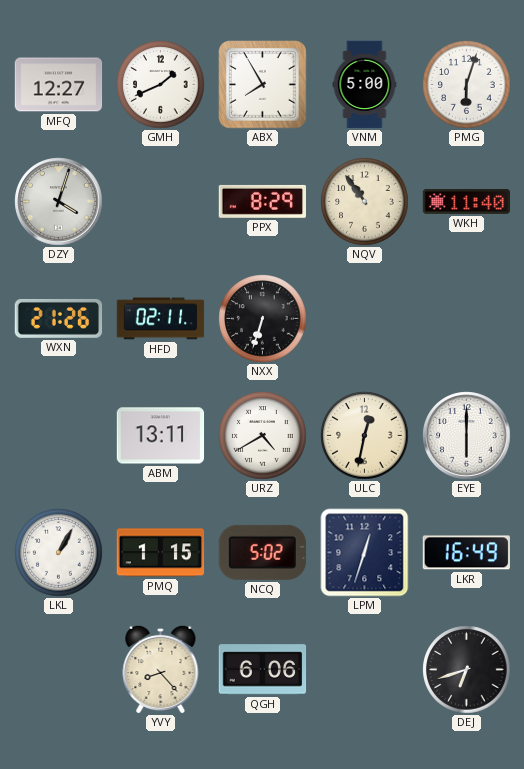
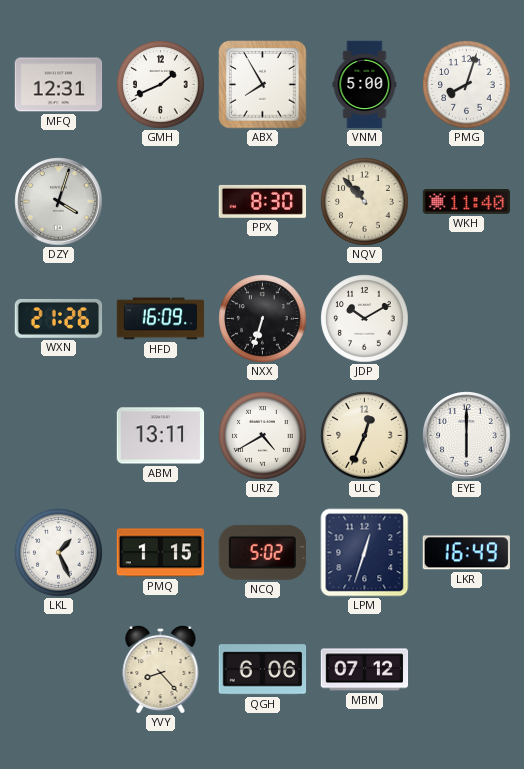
MFQ: 12:27 -> 12:31
PMG: 6:03 -> 8:03
PPX: 8:29 -> 8:30
NQV: 10:54 -> 10:53
HFD: 02:11 -> 16:09
JDP: none -> 10:10
ULC: 12:32 -> 12:34
LKL: 1:05 -> 1:26
MBM: none -> 07:12
DEJ: 6:42 -> none
